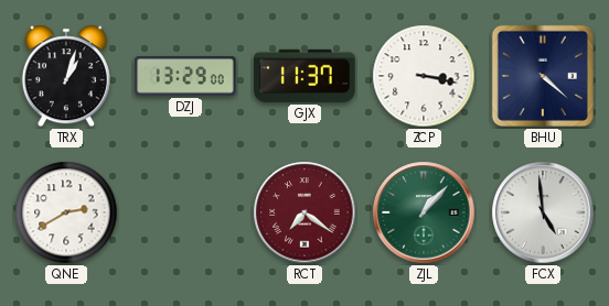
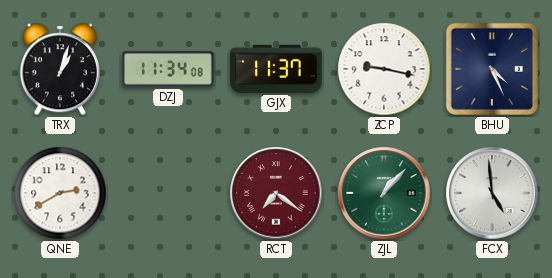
DZJ: 13:29 -> 11:34
ZCP: 3:17 -> 9:17
BHU: 4:22 -> 4:26
